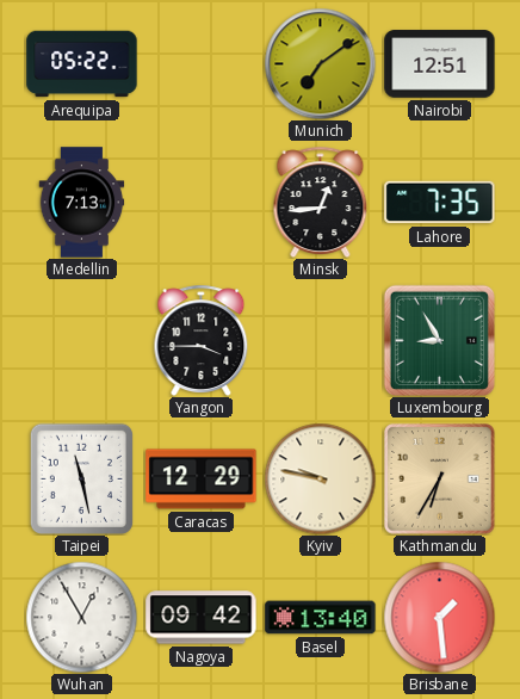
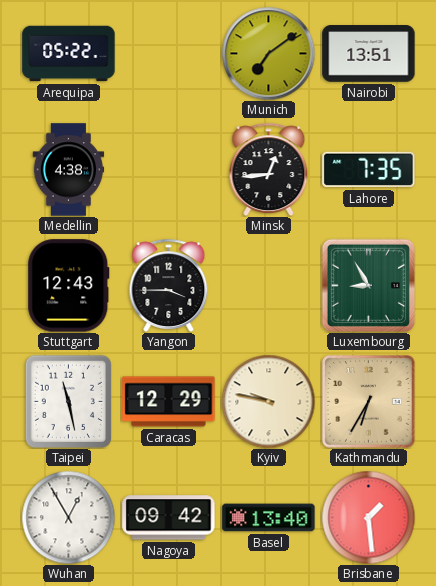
Nairobi: 12:51 -> 13:51
Medellin: 7:13 -> 4:38
Stuttgart: none -> 12:43
